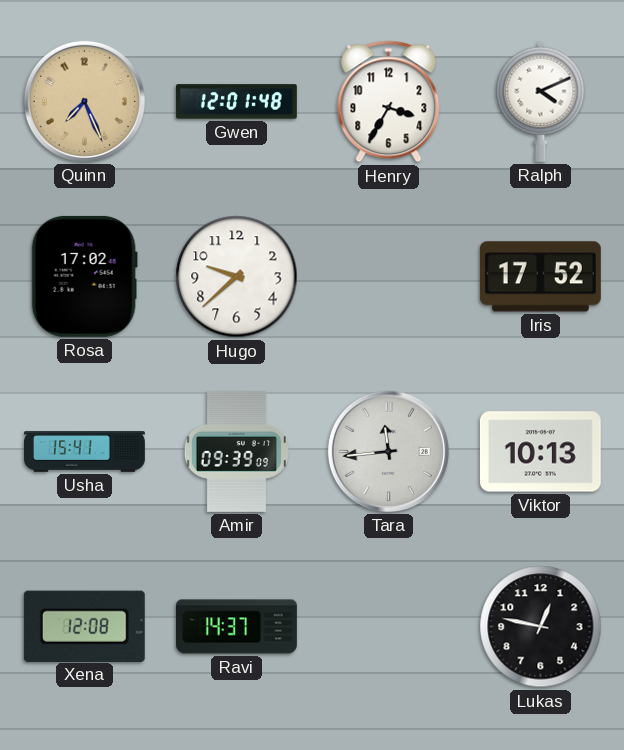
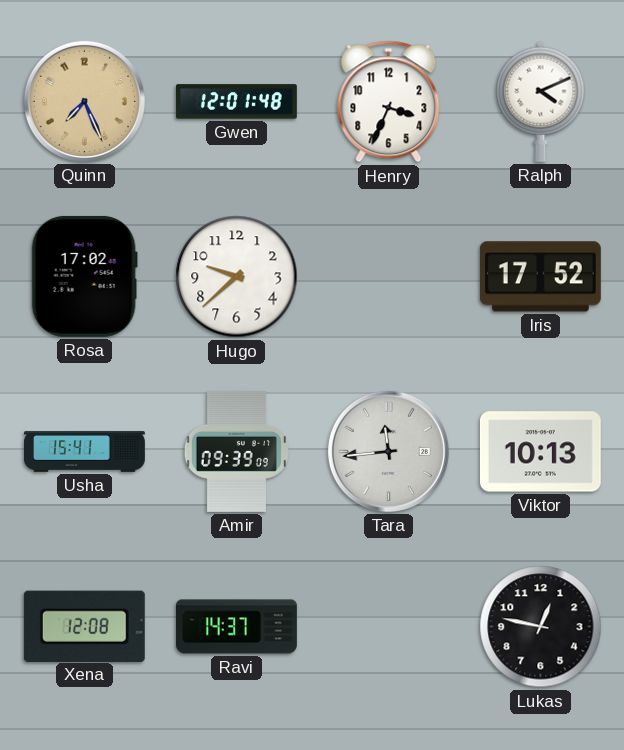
Henry: 3:35 -> 3:34
